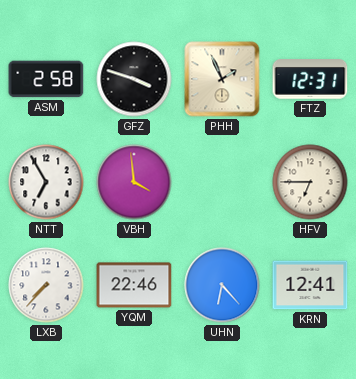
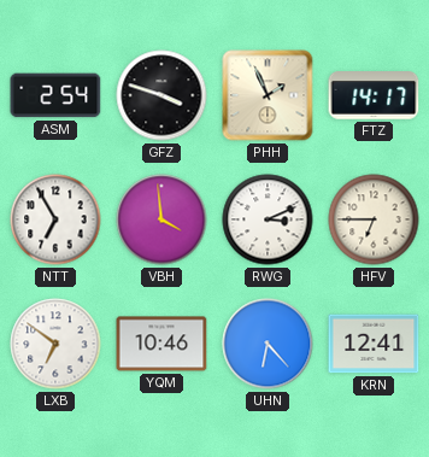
ASM: 2:58 -> 2:54
FTZ: 12:31 -> 14:17
RWG: none -> 3:11
LXB: 7:37 -> 6:51
YQM: 22:46 -> 10:46
